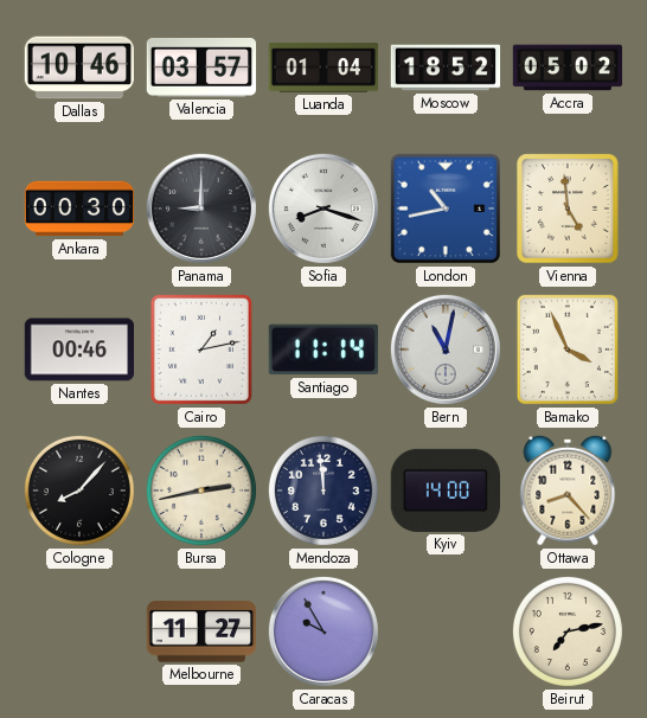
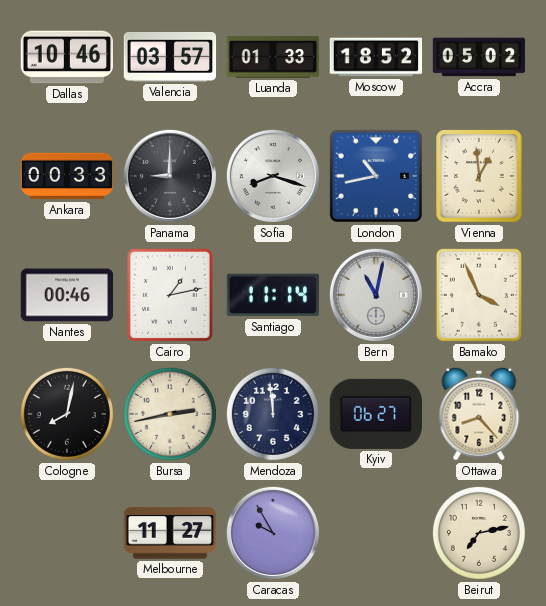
Luanda: 01:04 -> 01:33
Ankara: 00:30 -> 00:33
Vienna: 4:59 -> 12:59
Cologne: 8:07 -> 8:02
Kyiv: 14:00 -> 06:27
